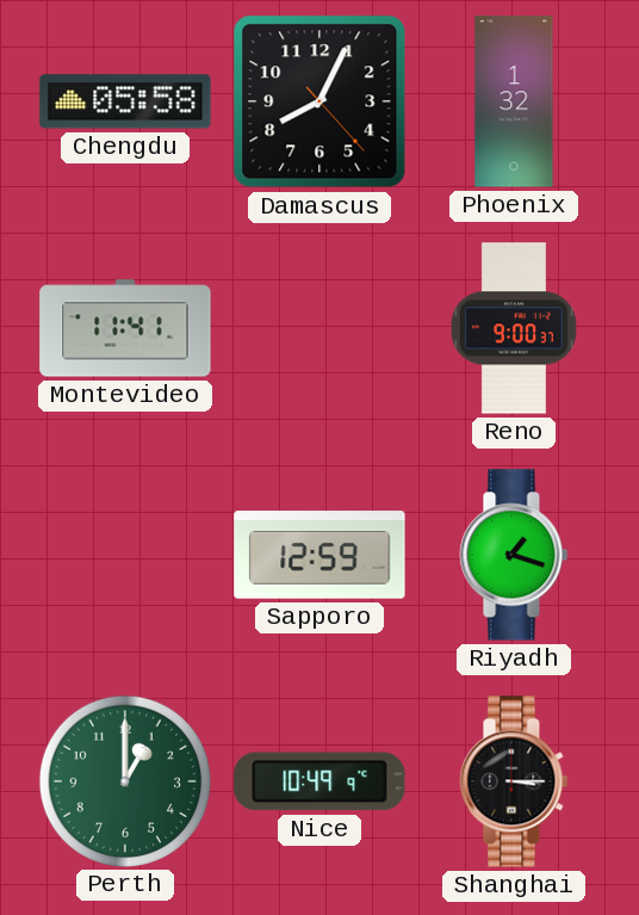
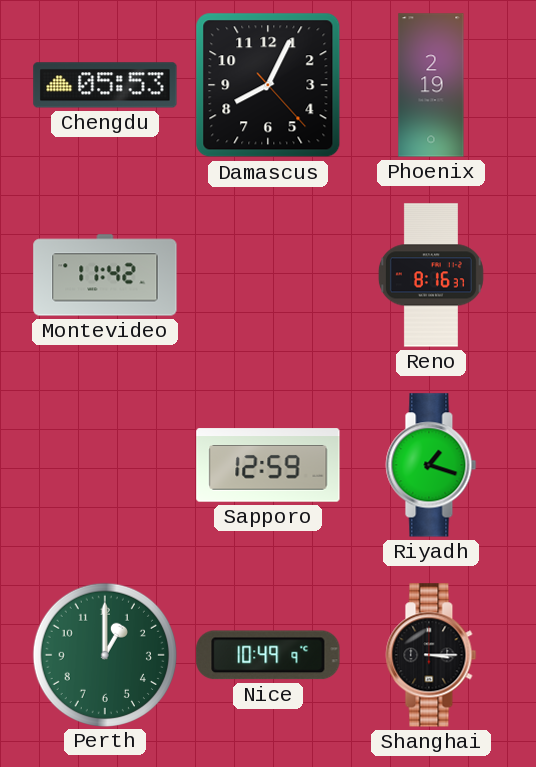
Chengdu: 05:58 -> 05:53
Phoenix: 1:32 -> 2:19
Montevideo: 11:41 -> 11:42
Reno: 9:00 -> 8:16
